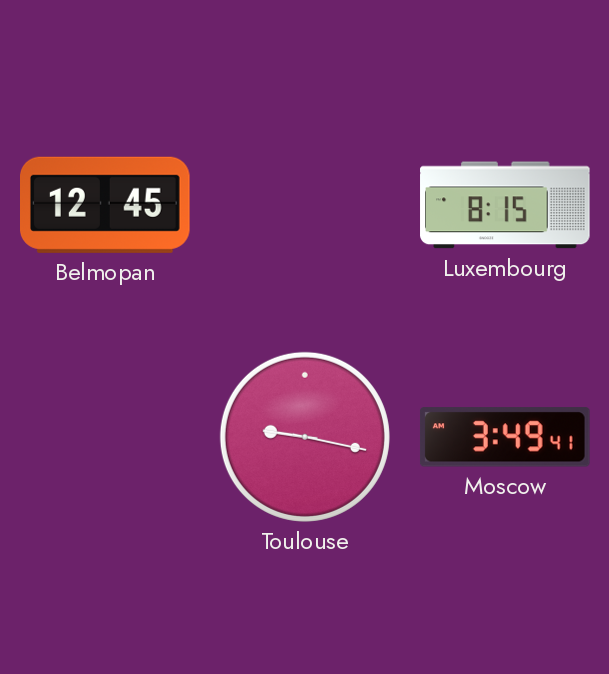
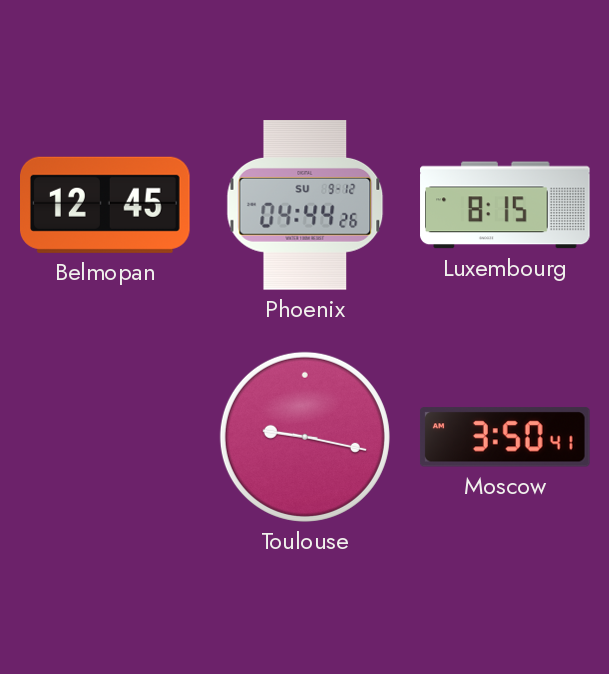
Phoenix: none -> 04:44
Moscow: 3:49 -> 3:50
